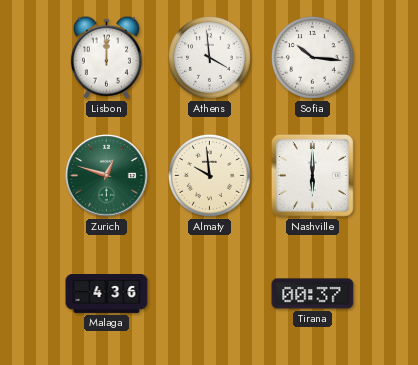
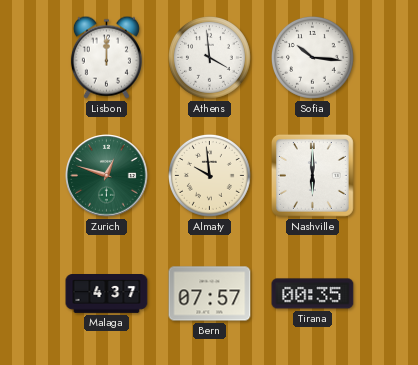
Malaga: 4:36 -> 4:37
Bern: none -> 07:57
Tirana: 00:37 -> 00:35
